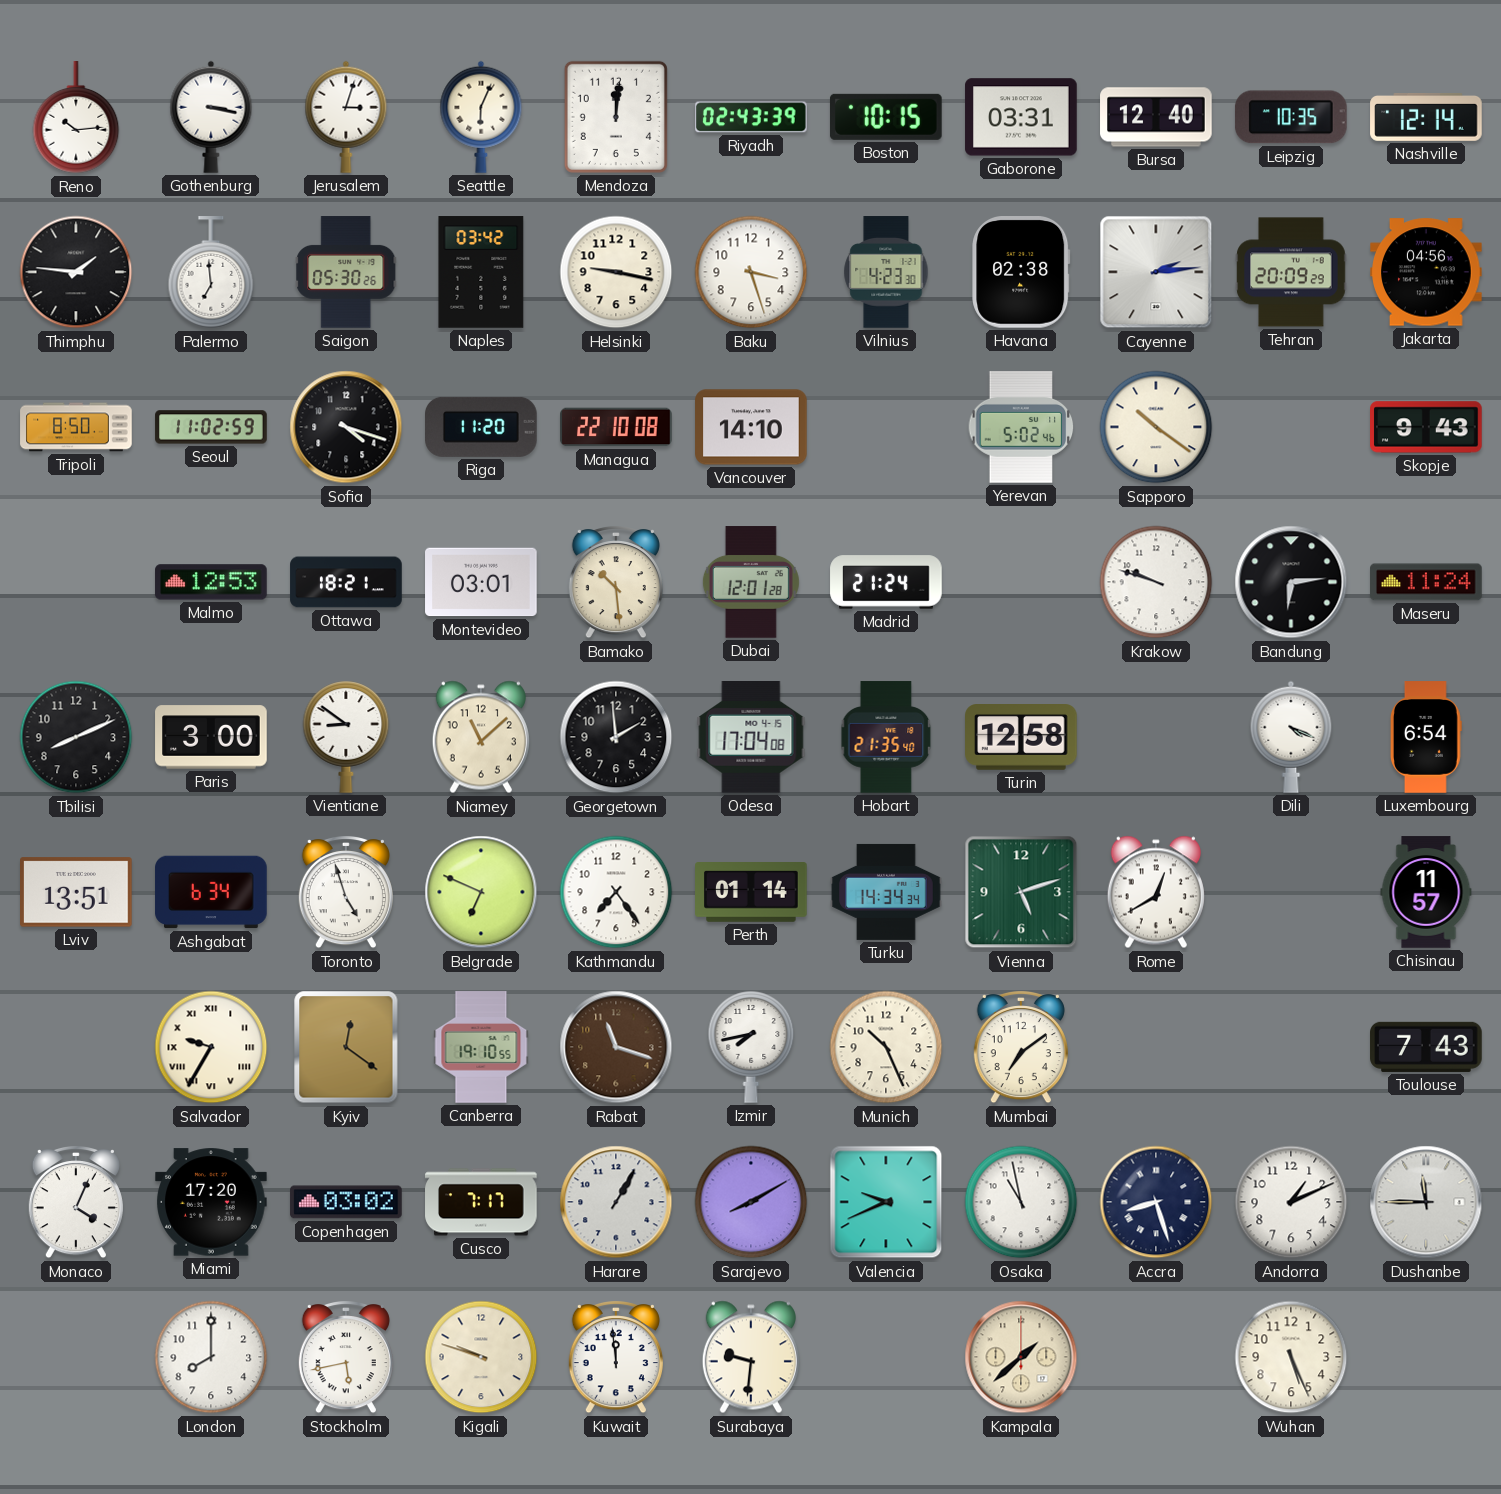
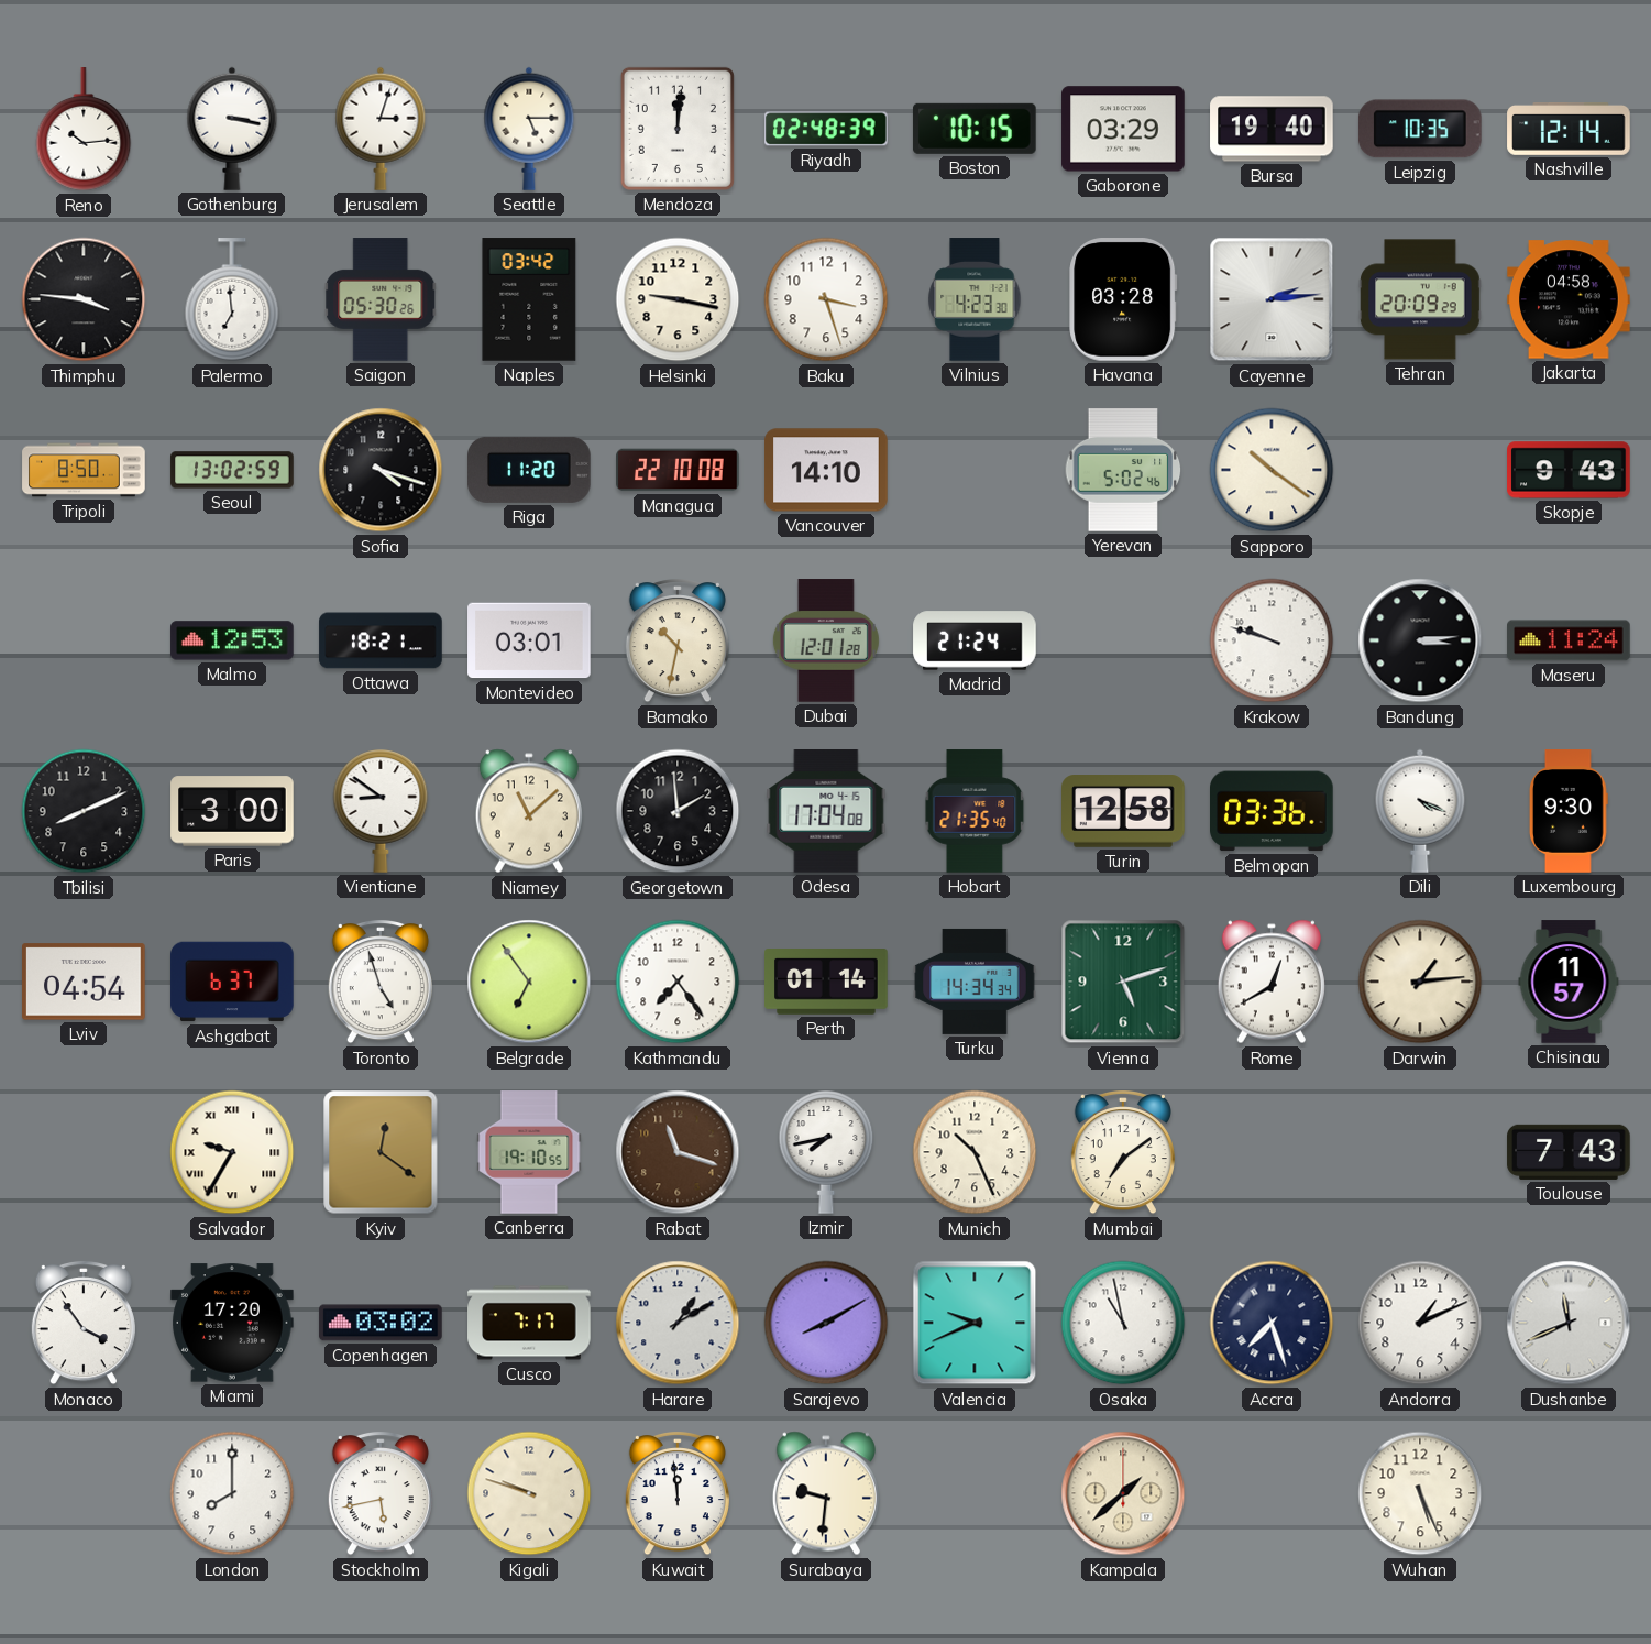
Seattle: 6:04 -> 5:15
Riyadh: 02:43 -> 02:48
Gaborone: 03:31 -> 03:29
Bursa: 12:40 -> 19:40
Thimphu: 1:46 -> 3:46
Havana: 02:38 -> 03:28
Jakarta: 04:56 -> 04:58
Seoul: 11:02 -> 13:02
Bamako: 10:29 -> 10:32
Bandung: 6:14 -> 3:14
Belmopan: none -> 03:36
Luxembourg: 6:54 -> 9:30
Lviv: 13:51 -> 04:54
Ashgabat: 6:34 -> 6:37
Belgrade: 6:49 -> 6:54
Darwin: none -> 1:14
Monaco: 4:04 -> 3:54
Harare: 1:05 -> 1:10
Accra: 8:27 -> 7:27
Dushanbe: 11:45 -> 11:41
